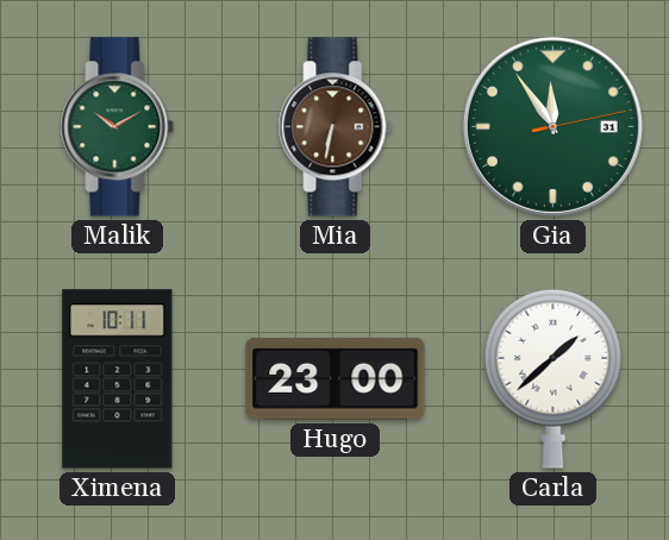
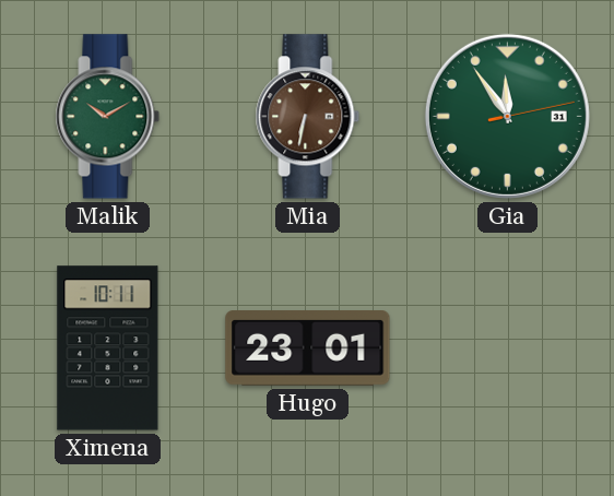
Hugo: 23:00 -> 23:01
Carla: 1:38 -> none
